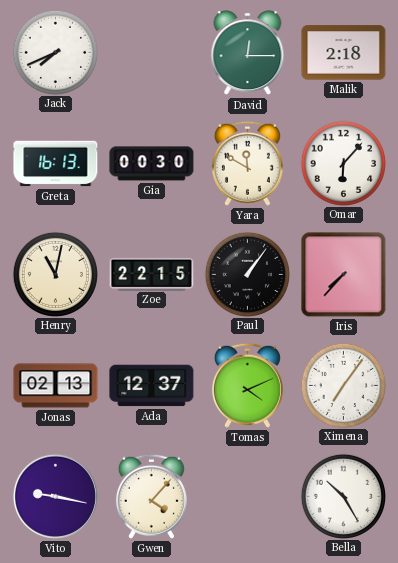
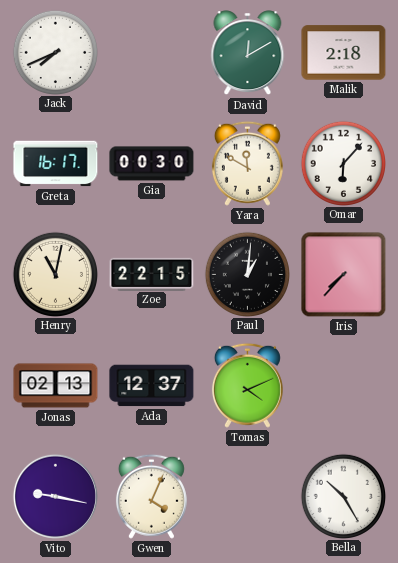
David: 12:15 -> 12:10
Greta: 16:13 -> 16:17
Paul: 1:06 -> 1:01
Ximena: 7:06 -> none
Gwen: 4:07 -> 4:04
